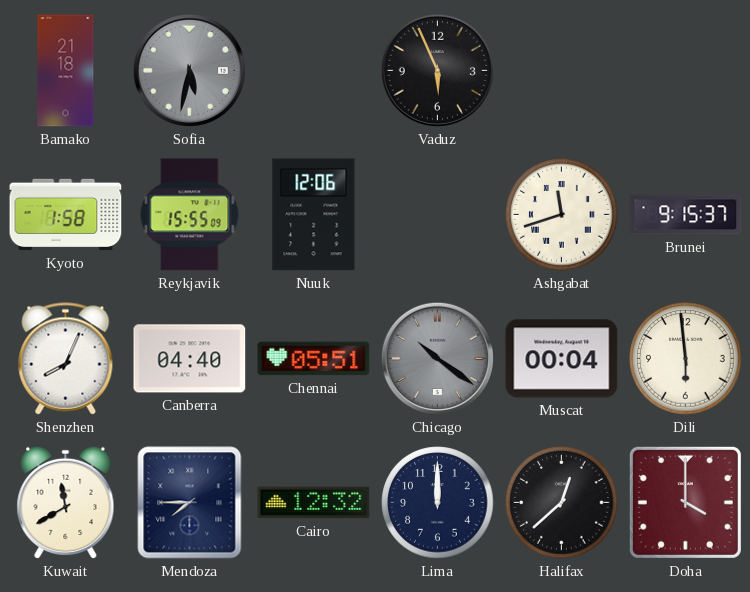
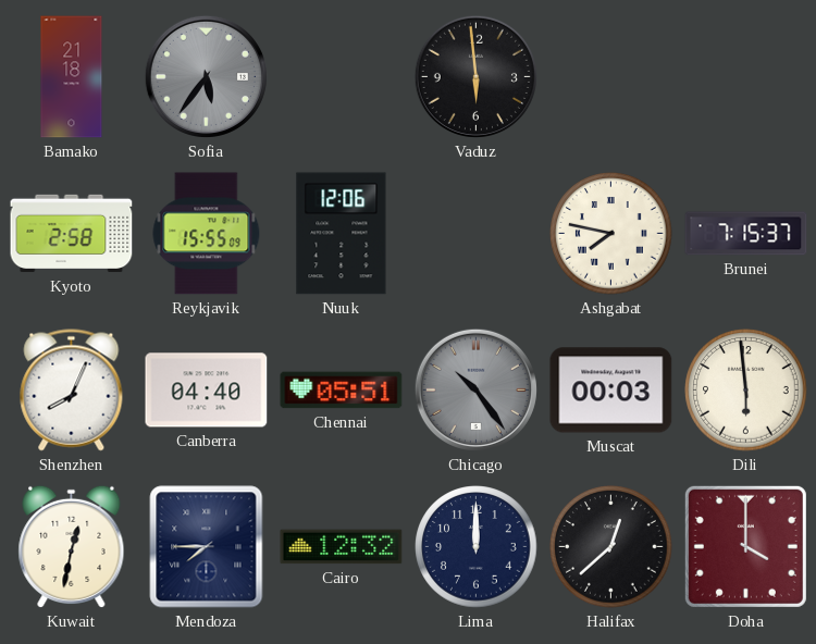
Sofia: 5:32 -> 5:36
Vaduz: 5:56 -> 5:59
Kyoto: 1:58 -> 2:58
Ashgabat: 11:42 -> 7:47
Brunei: 9:15 -> 7:15
Chicago: 10:21 -> 10:24
Muscat: 00:04 -> 00:03
Kuwait: 11:40 -> 12:32
